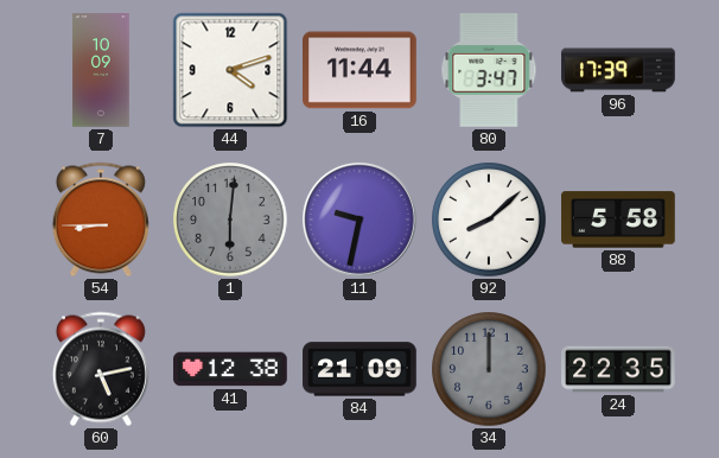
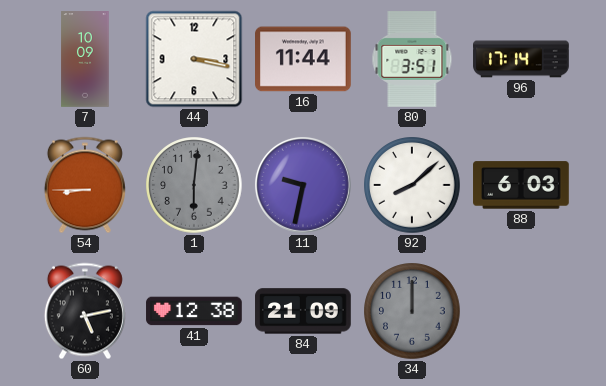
44: 4:12 -> 3:17
80: 3:47 -> 3:51
96: 17:39 -> 17:14
88: 5:58 -> 6:03
24: 22:35 -> none
